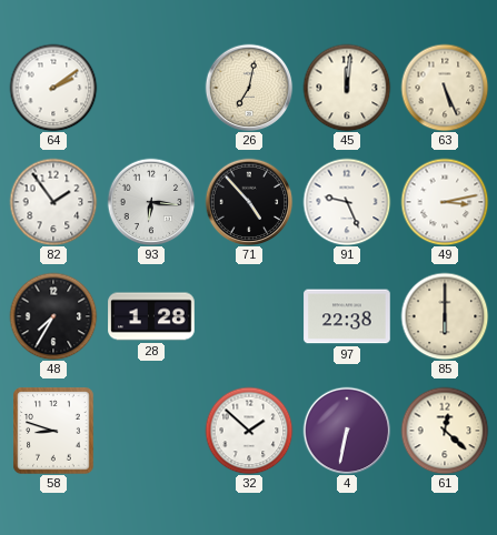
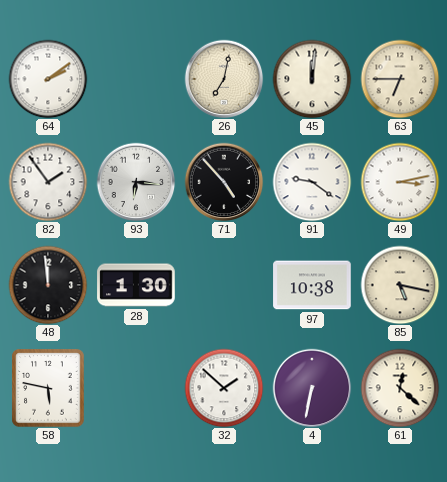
63: 5:26 -> 6:45
91: 9:26 -> 9:21
48: 7:35 -> 11:59
28: 1:28 -> 1:30
97: 22:38 -> 10:38
85: 6:00 -> 5:17
58: 8:48 -> 5:47
